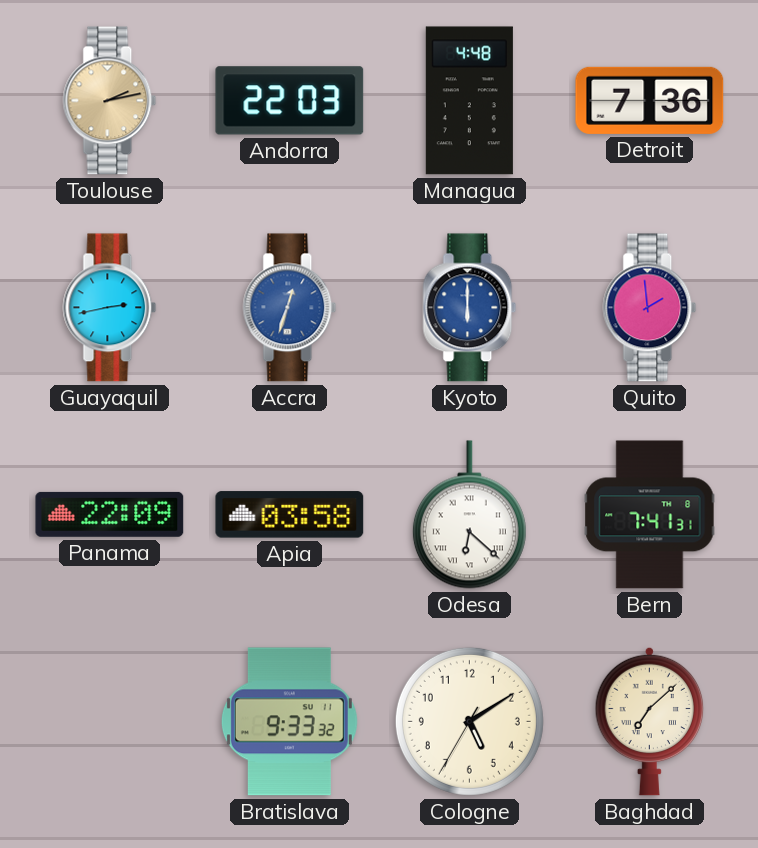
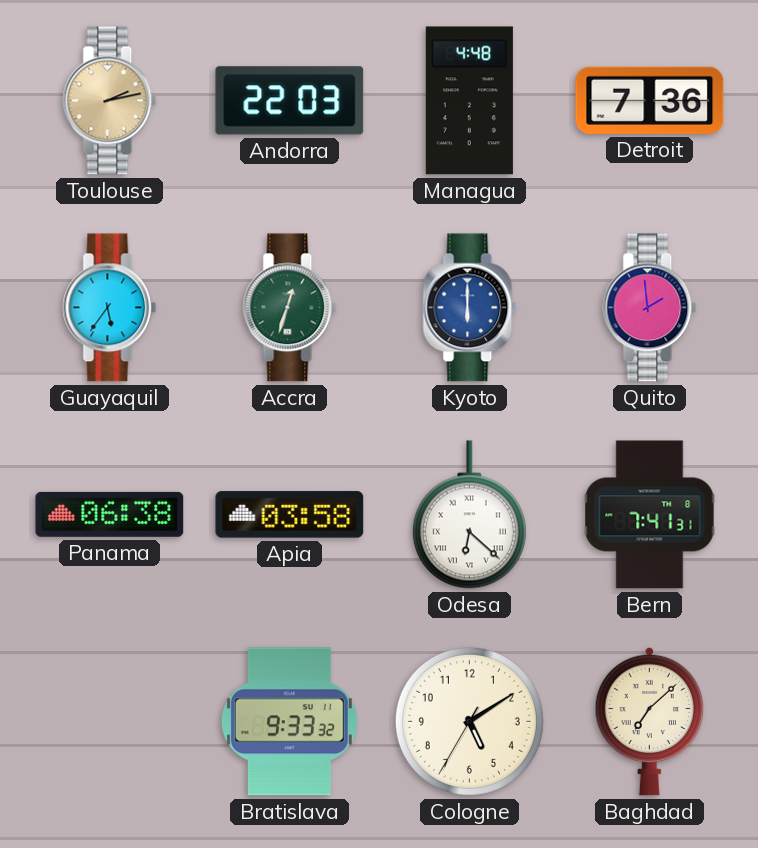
Guayaquil: 2:43 -> 5:36
Accra dial: blue -> green
Panama: 22:09 -> 06:38
